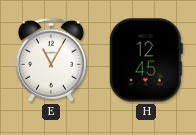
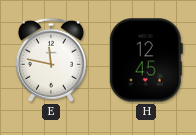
E: 11:05 -> 11:47
